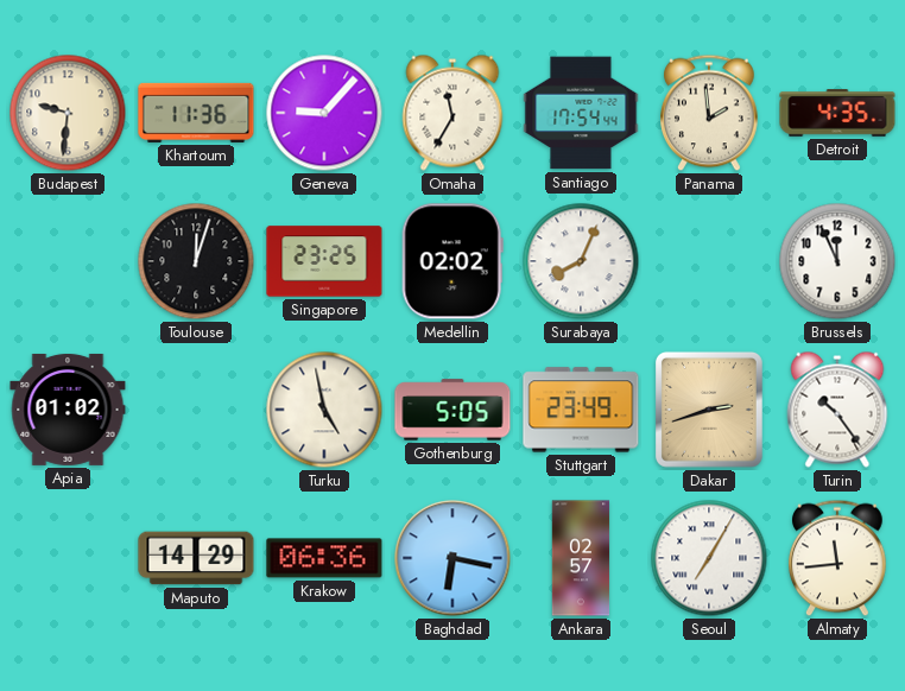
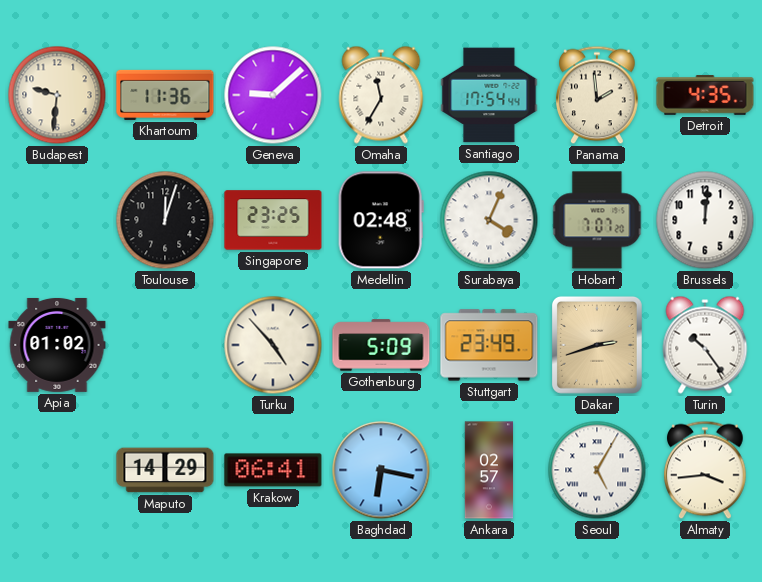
Geneva: 9:07 -> 9:08
Medellin: 02:02 -> 02:48
Surabaya: 8:04 -> 4:04
Hobart: none -> 7:07
Brussels: 11:56 -> 12:01
Turku: 4:58 -> 4:53
Gothenburg: 5:05 -> 5:09
Krakow: 06:36 -> 06:41
Seoul: 7:05 -> 5:05
Almaty: 11:44 -> 3:44
